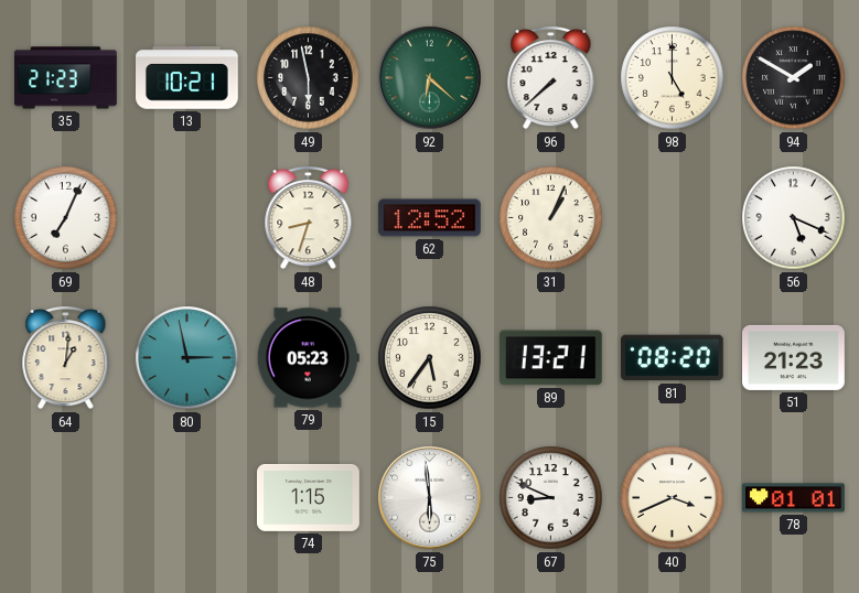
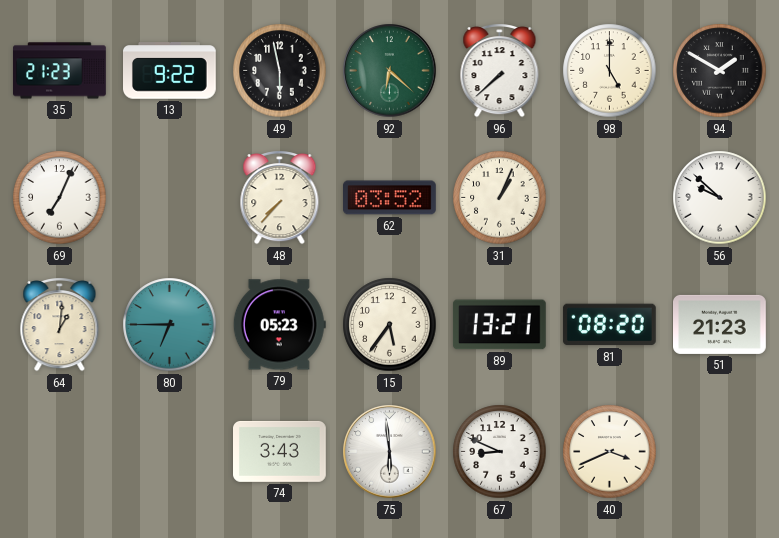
13: 10:21 -> 9:22
48: 8:33 -> 7:37
62: 12:52 -> 03:52
56: 5:19 -> 9:52
80: 2:58 -> 6:45
74: 1:15 -> 3:43
78: 01:01 -> none
